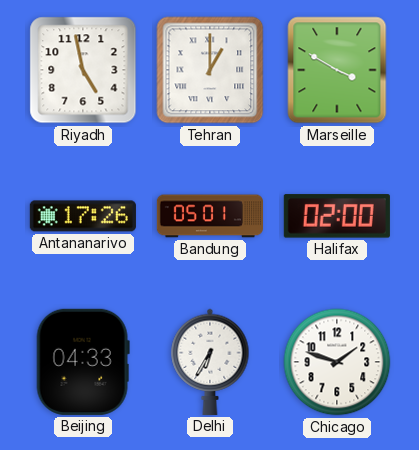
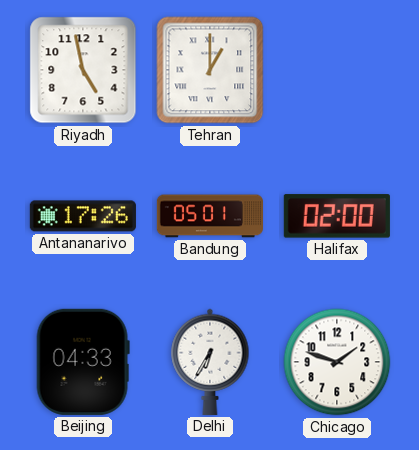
Marseille: 3:50 -> none
